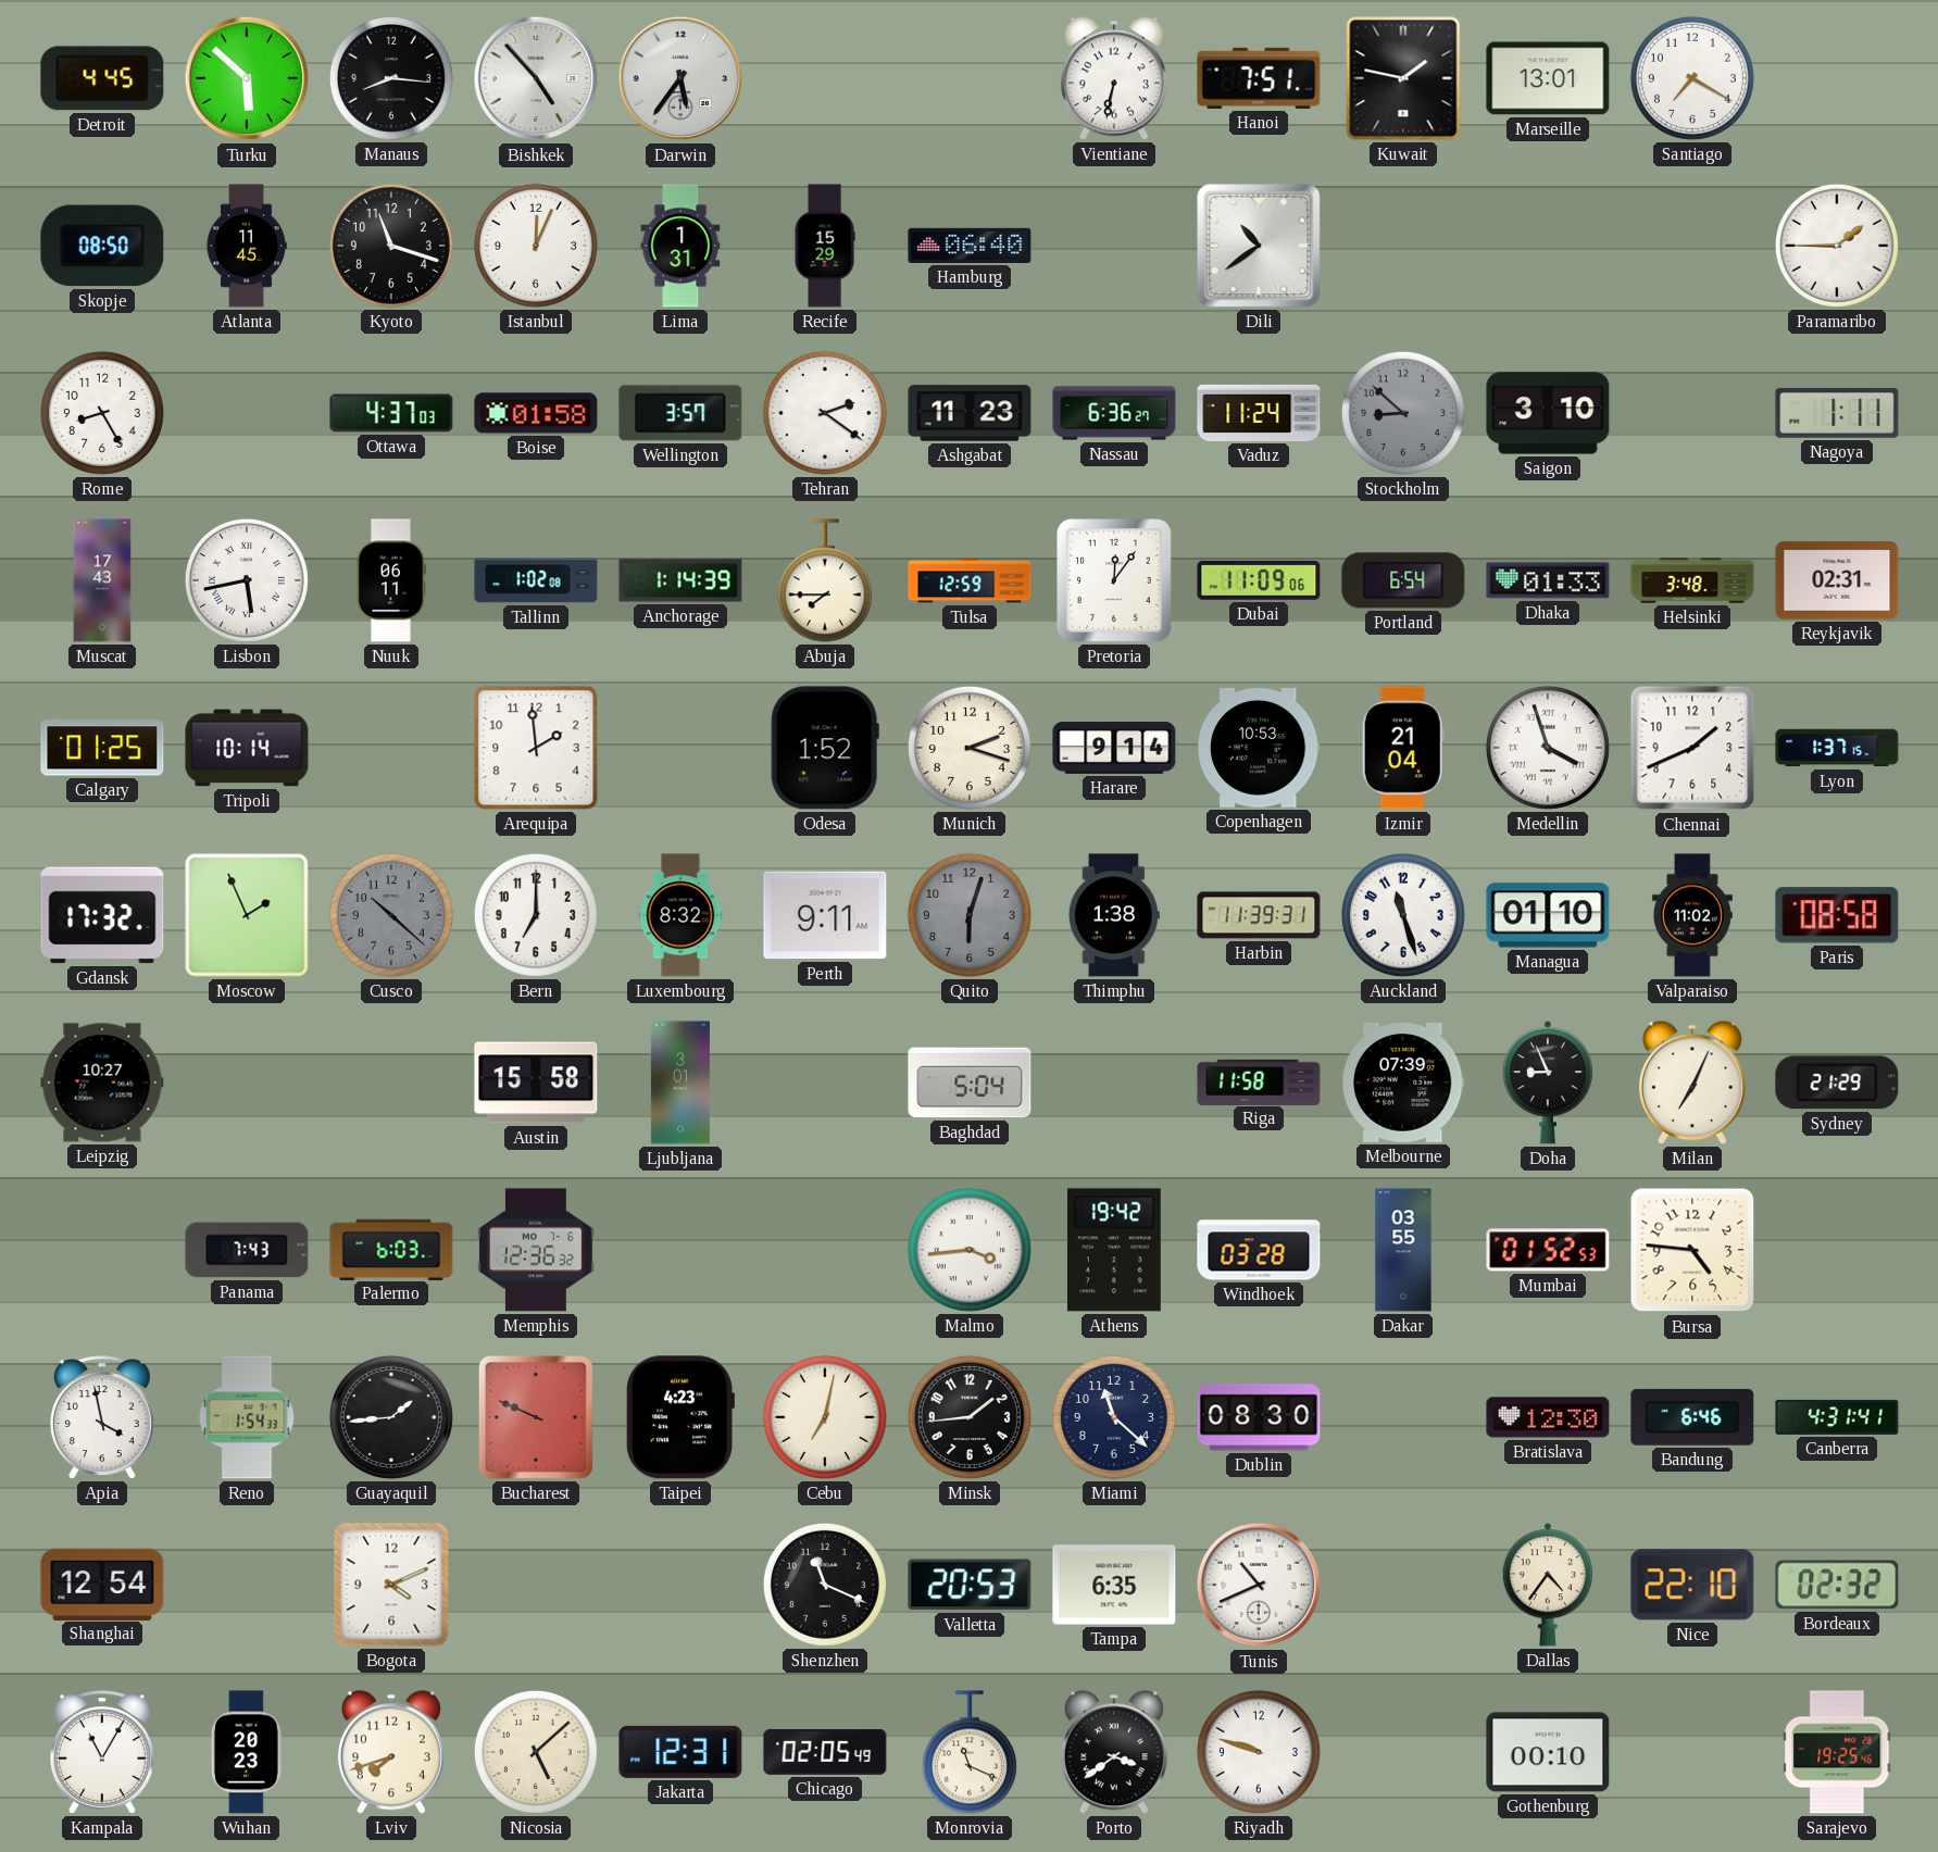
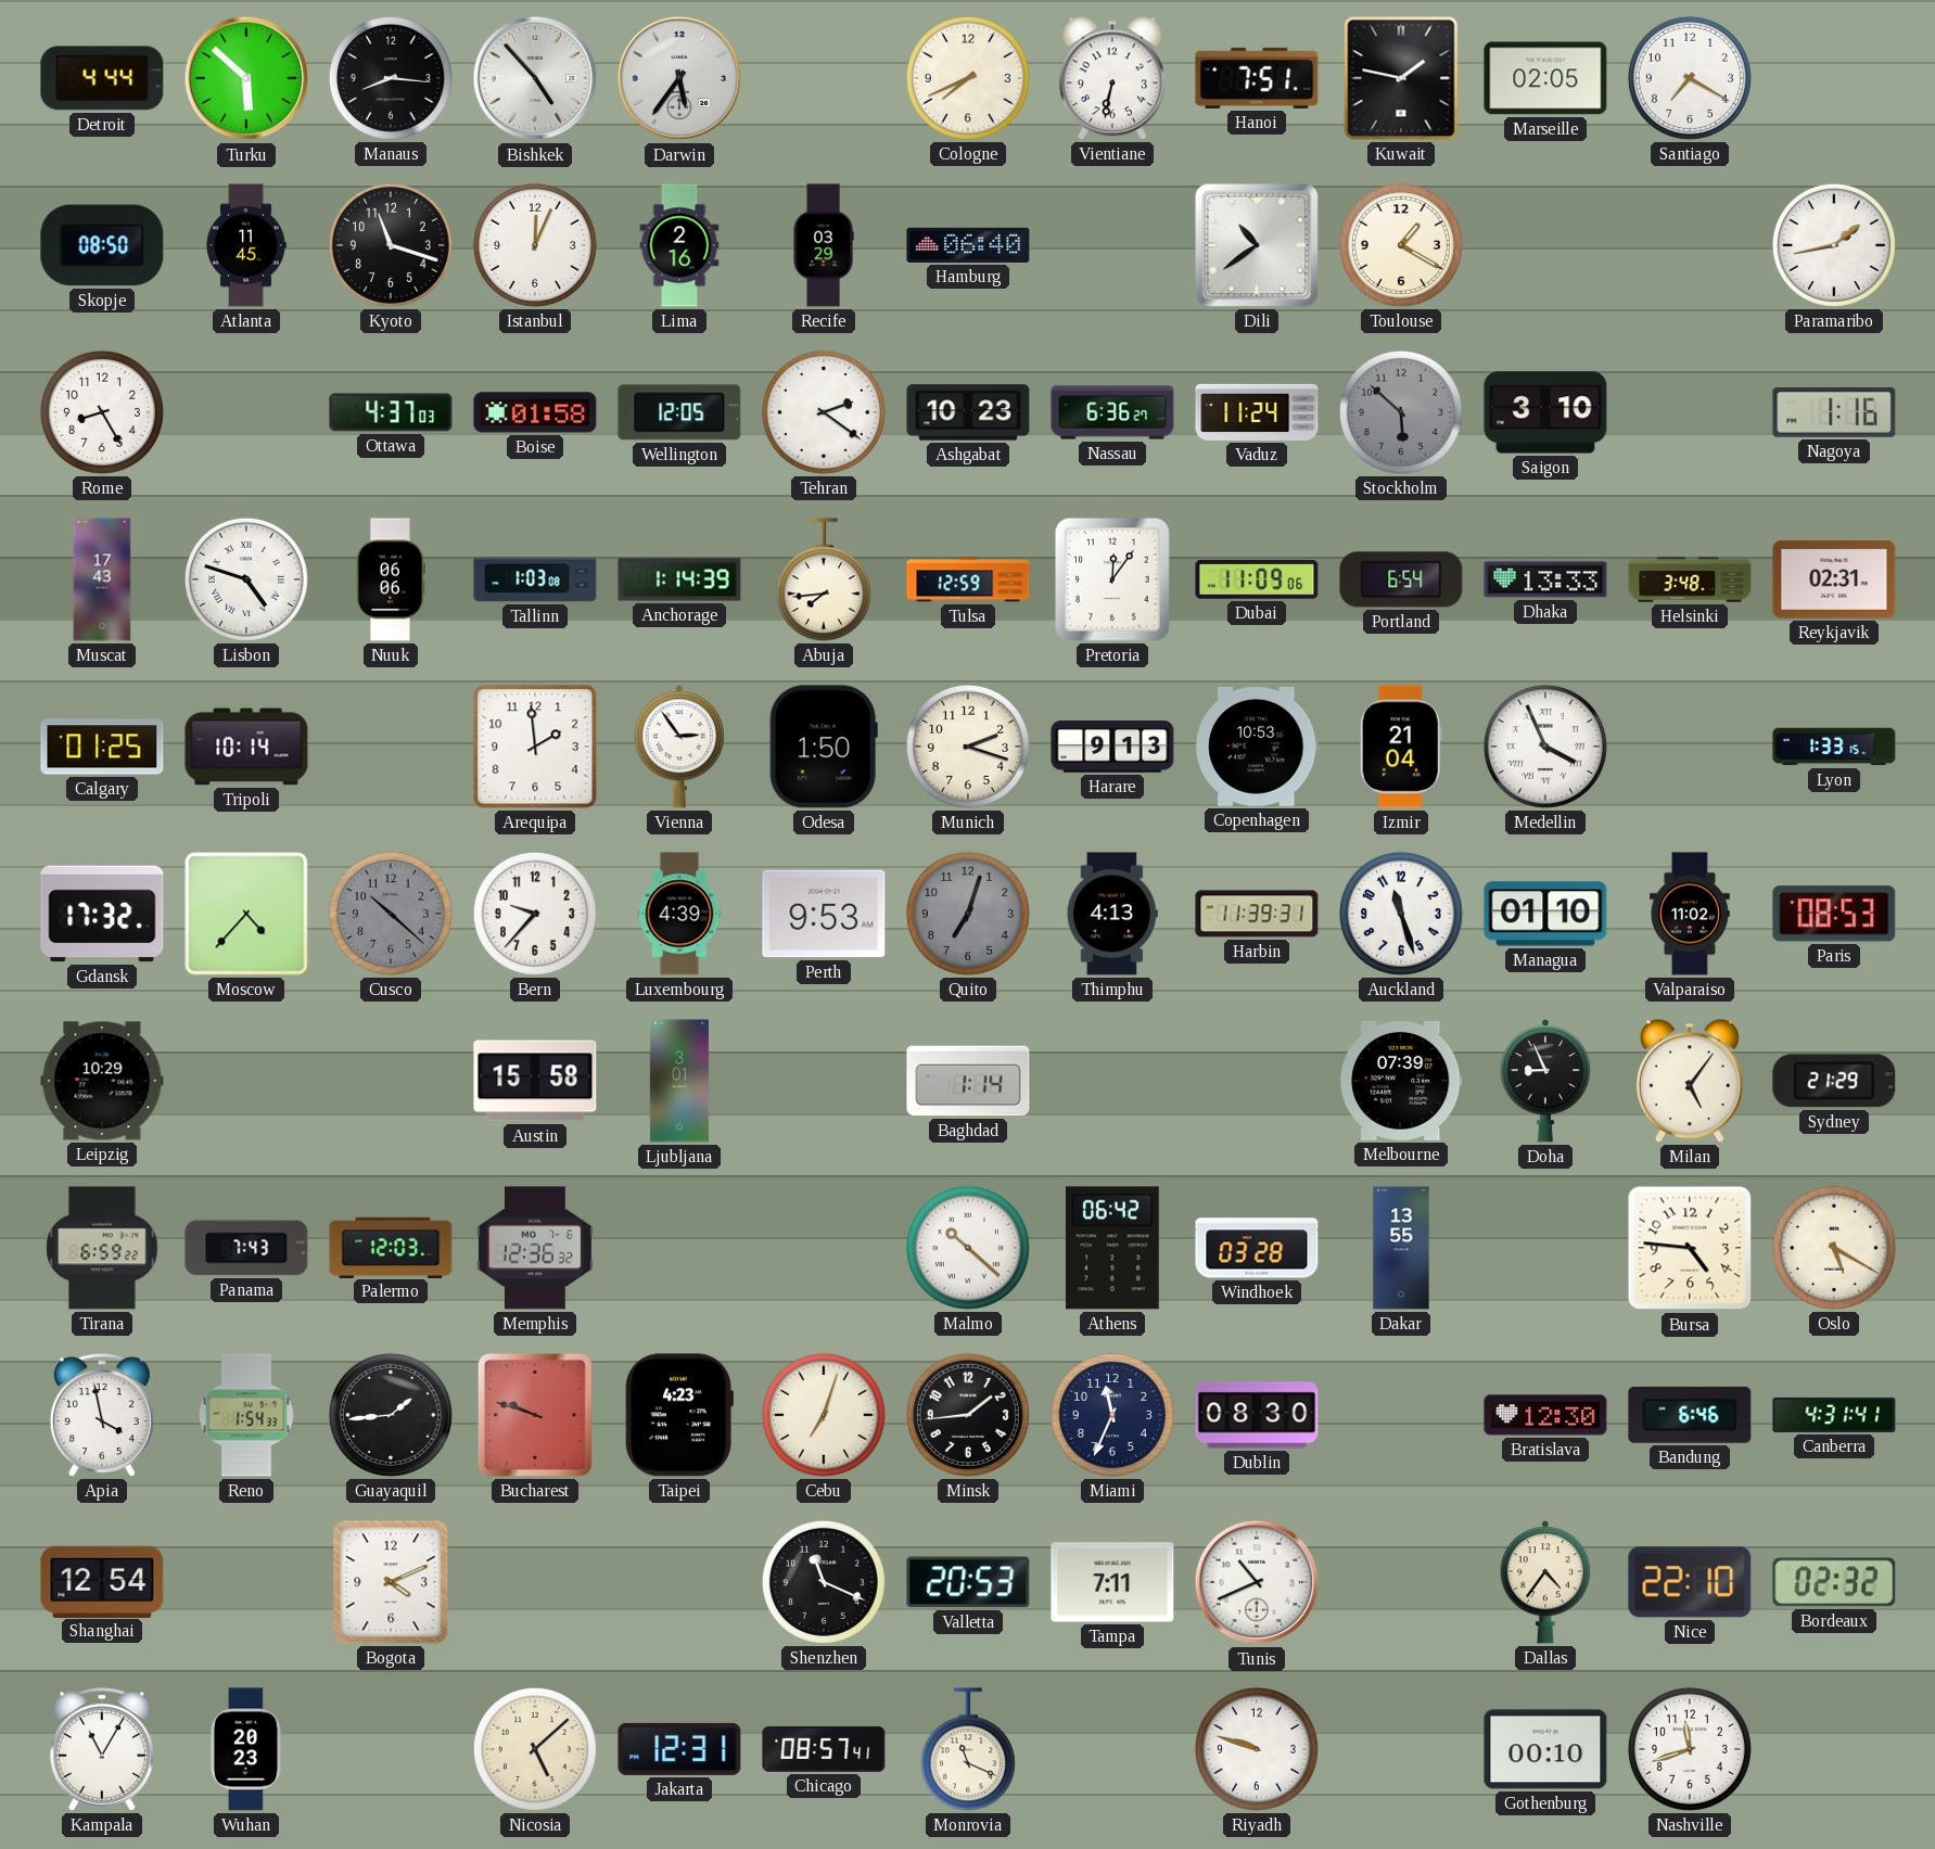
Detroit: 4:45 -> 4:44
Cologne: none -> 7:41
Marseille: 13:01 -> 02:05
Lima: 1:31 -> 2:16
Recife: 15:29 -> 03:29
Toulouse: none -> 1:20
Paramaribo: 1:45 -> 1:43
Wellington: 3:57 -> 12:05
Ashgabat: 11:23 -> 10:23
Stockholm: 8:52 -> 5:52
Nagoya: 1:11 -> 1:16
Lisbon: 5:43 -> 4:48
Nuuk: 06:11 -> 06:06
Tallinn: 1:02 -> 1:03
Abuja: 7:45 -> 7:44
Dhaka: 01:33 -> 13:33
Vienna: none -> 2:54
Odesa: 1:52 -> 1:50
Harare: 9:14 -> 9:13
Medellin: 3:57 -> 3:56
Chennai: 1:41 -> none
Lyon: 1:37 -> 1:33
Moscow: 1:56 -> 4:37
Bern: 7:00 -> 9:37
Luxembourg: 8:32 -> 4:39
Perth: 9:11 -> 9:53
Quito: 6:03 -> 7:03
Thimphu: 1:38 -> 4:13
Paris: 08:58 -> 08:53
Leipzig: 10:27 -> 10:29
Baghdad: 5:04 -> 1:14
Riga: 11:58 -> none
Milan: 7:04 -> 5:06
Tirana: none -> 6:59
Palermo: 6:03 -> 12:03
Malmo: 3:44 -> 10:22
Athens: 19:42 -> 06:42
Dakar: 03:55 -> 13:55
Mumbai: 01:52 -> none
Oslo: none -> 5:20
Bucharest: 9:49 -> 9:48
Cebu: 7:02 -> 7:03
Miami: 11:22 -> 11:34
Tampa: 6:35 -> 7:11
Lviv: 7:42 -> none
Chicago: 02:05 -> 08:57
Porto: 3:39 -> none
Nashville: none -> 11:42
Sarajevo: 19:25 -> none
